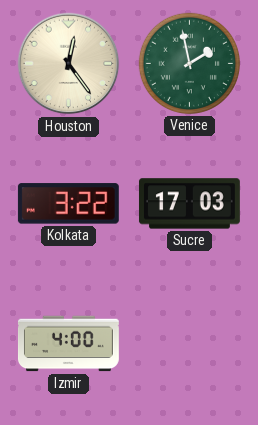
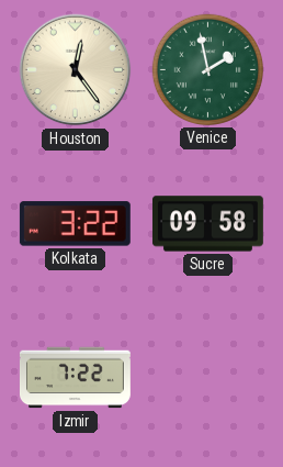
Sucre: 17:03 -> 09:58
Izmir: 4:00 -> 7:22
